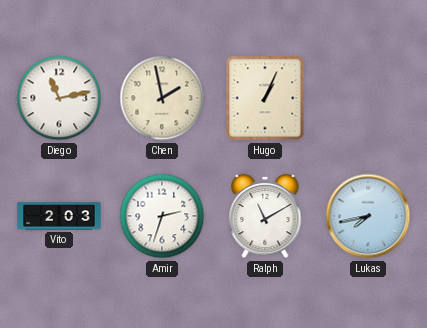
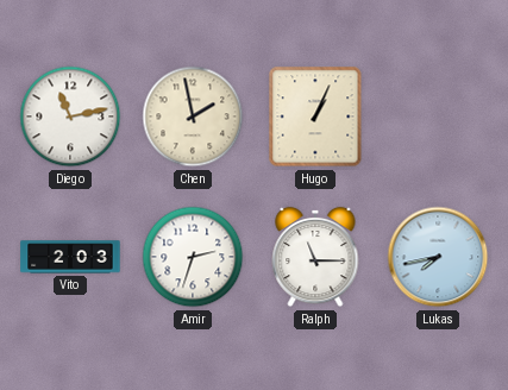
Ralph: 11:10 -> 11:15
